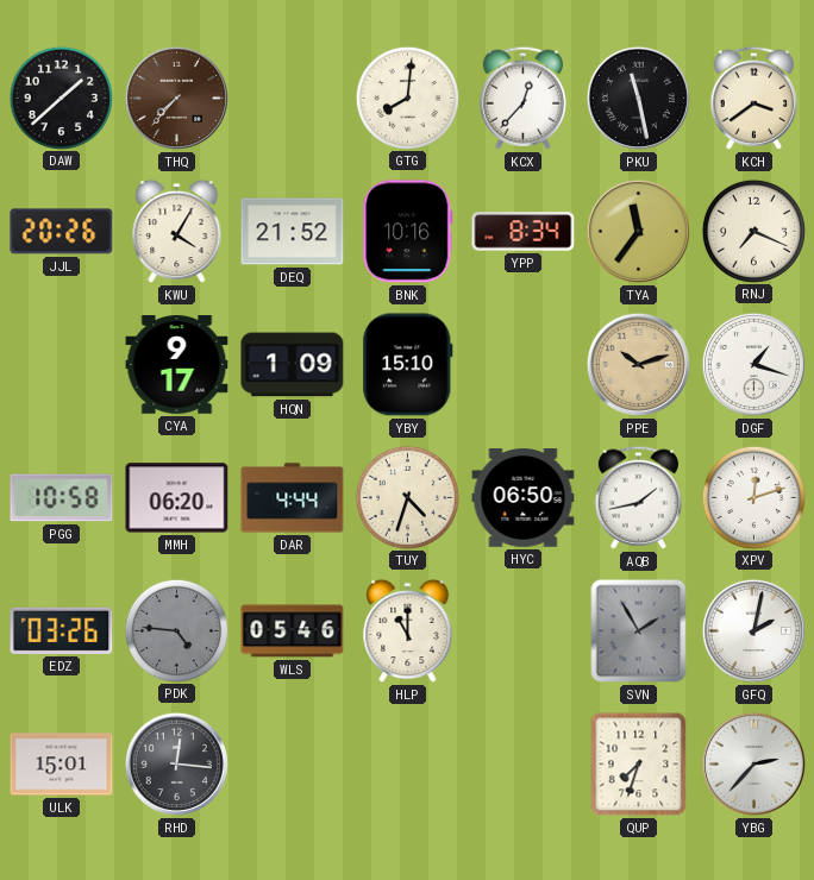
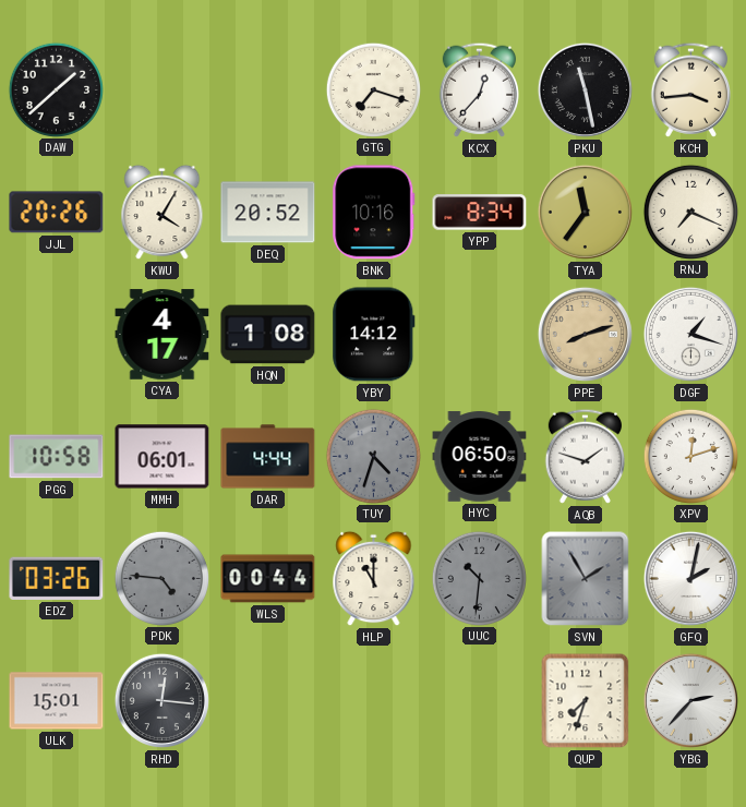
THQ: 7:37 -> none
GTG: 8:01 -> 7:18
KCH: 3:39 -> 3:44
DEQ: 21:52 -> 20:52
CYA: 9:17 -> 4:17
HQN: 1:09 -> 1:08
YBY: 15:10 -> 14:12
PPE: 10:12 -> 8:12
MMH: 06:20 -> 06:01
TUY dial: cream -> grey
AQB: 1:43 -> 1:48
WLS: 05:46 -> 00:44
UUC: none -> 10:31
